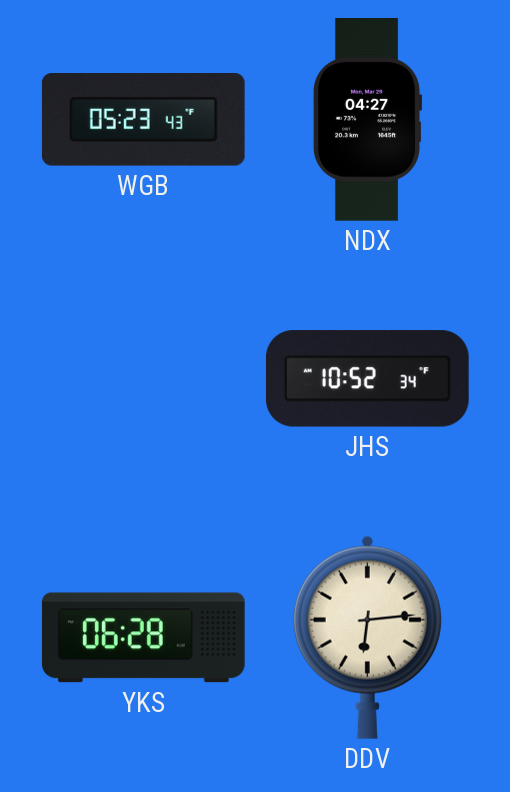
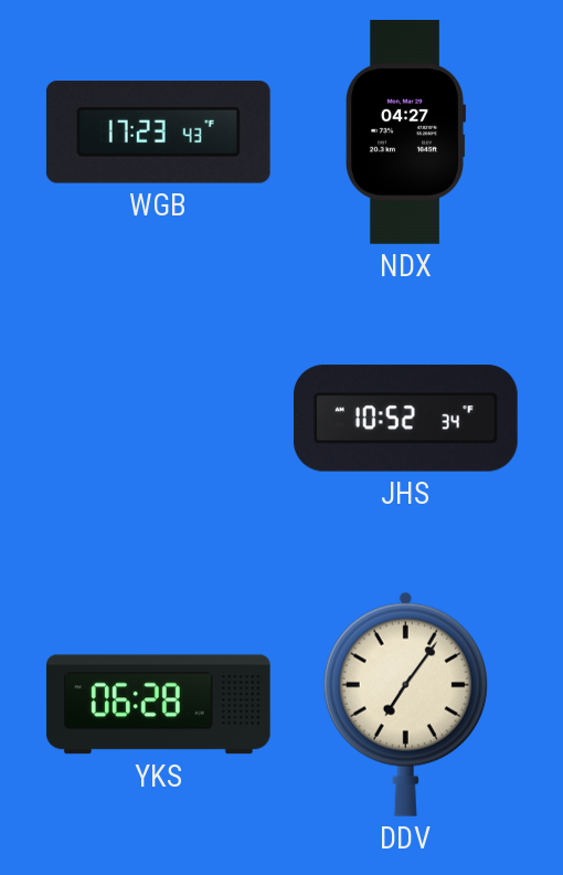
WGB: 05:23 -> 17:23
DDV: 6:14 -> 7:06
